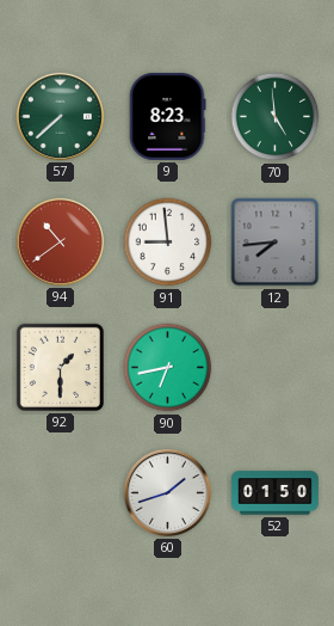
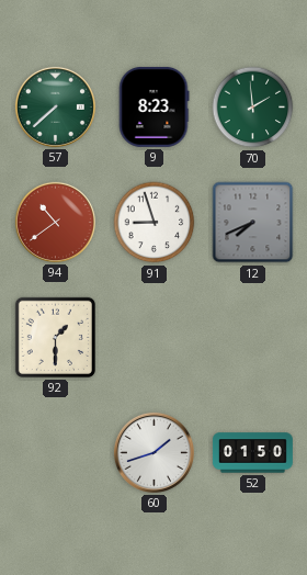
70: 4:59 -> 1:59
91: 8:59 -> 8:57
12: 7:44 -> 7:41
90: 6:43 -> none
